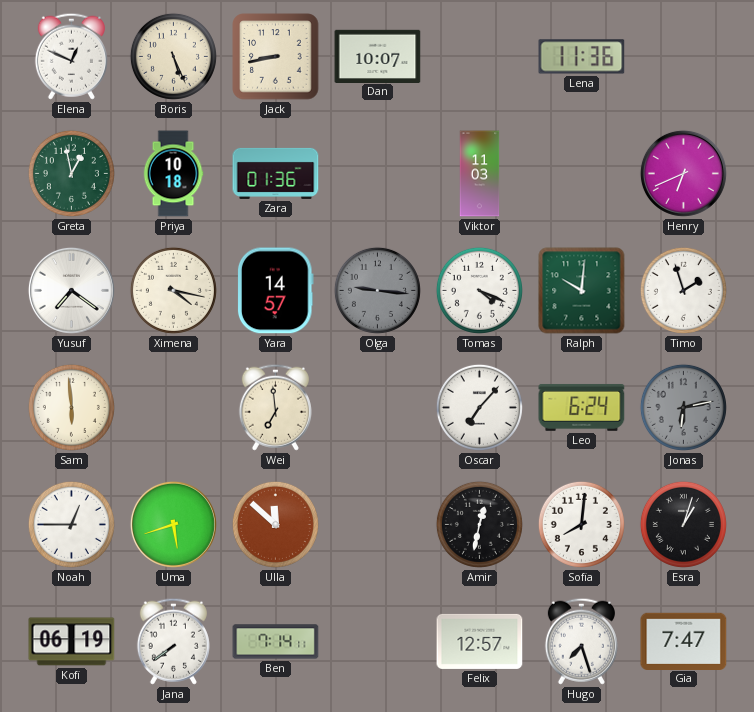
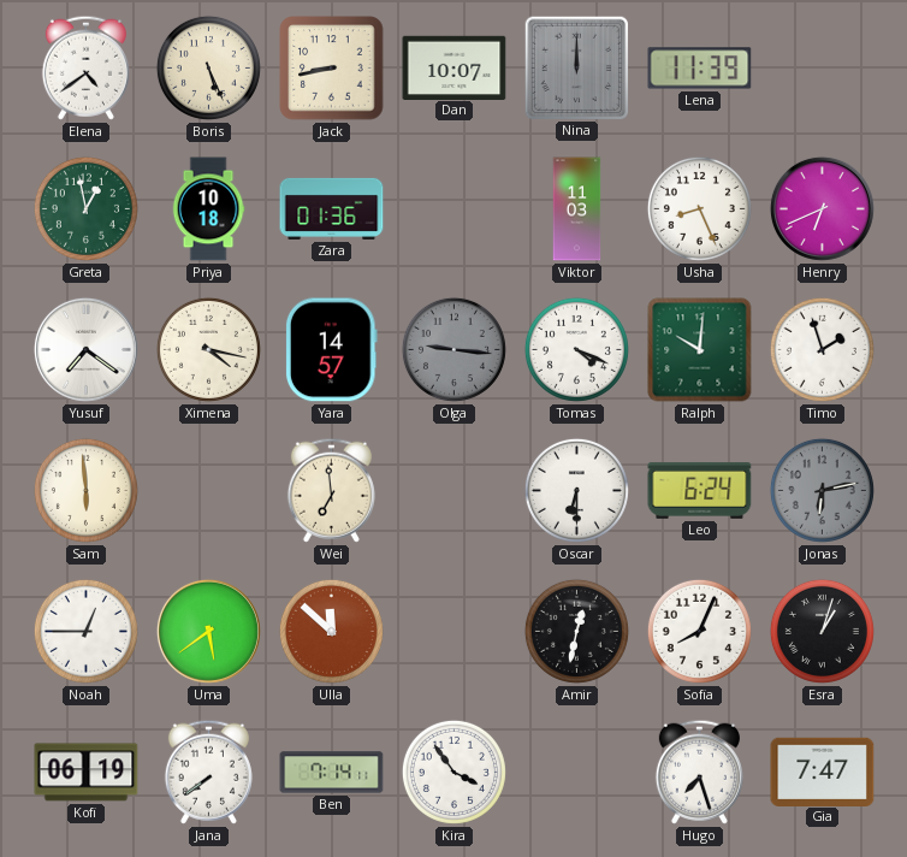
Elena: 12:49 -> 4:39
Nina: none -> 12:00
Lena: 11:36 -> 11:39
Usha: none -> 8:26
Oscar: 7:07 -> 6:30
Uma: 5:42 -> 5:39
Sofia: 8:01 -> 8:04
Kira: none -> 3:54
Felix: 12:57 -> none
